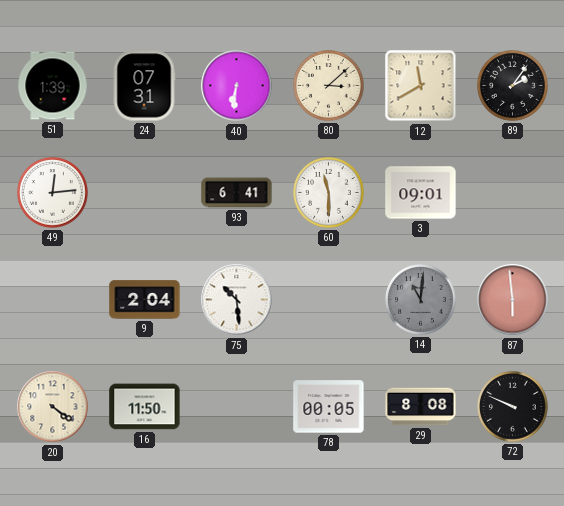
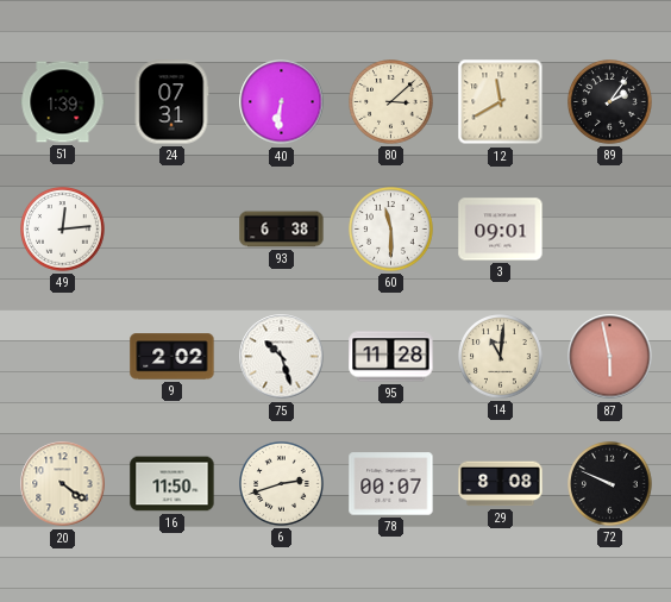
93: 6:41 -> 6:38
9: 2:04 -> 2:02
75: 10:29 -> 10:27
95: none -> 11:28
14 dial: grey -> cream
87: 5:59 -> 5:58
6: none -> 2:42
78: 00:05 -> 00:07
